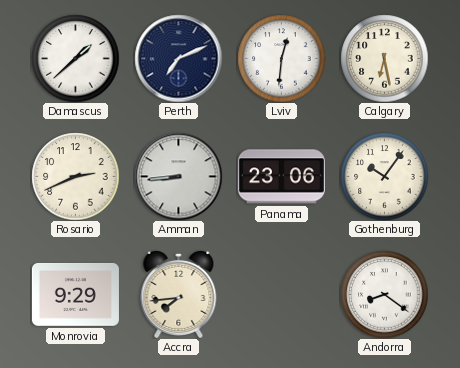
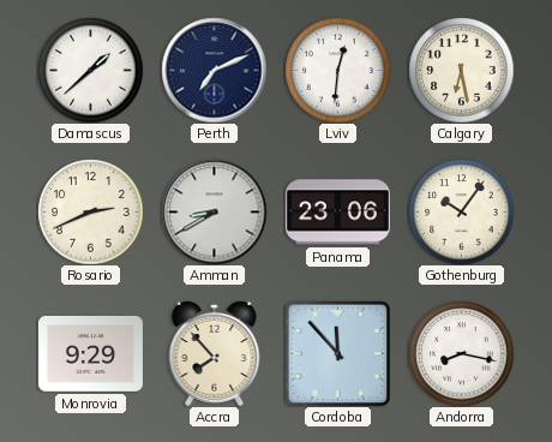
Amman: 8:44 -> 8:40
Accra: 7:44 -> 7:53
Cordoba: none -> 11:53
Andorra: 8:21 -> 8:17
